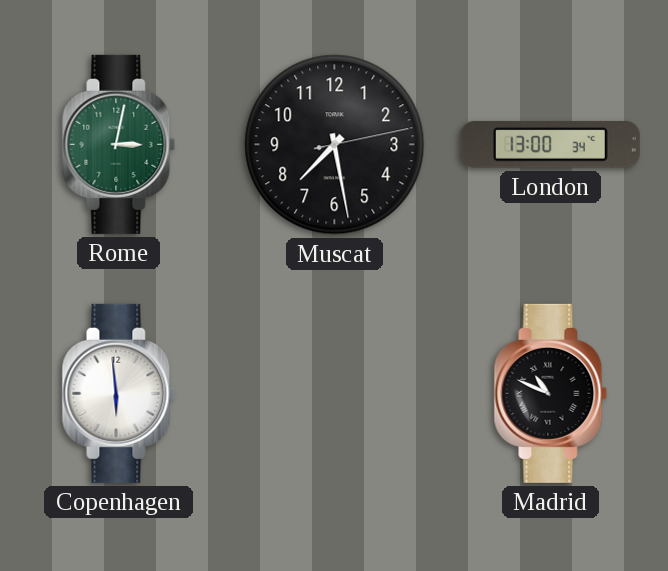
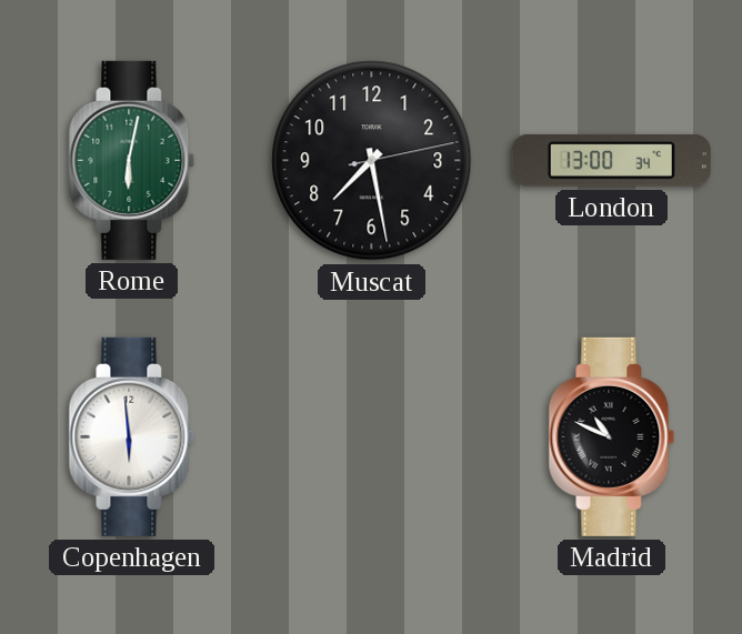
Rome: 3:02 -> 6:02
